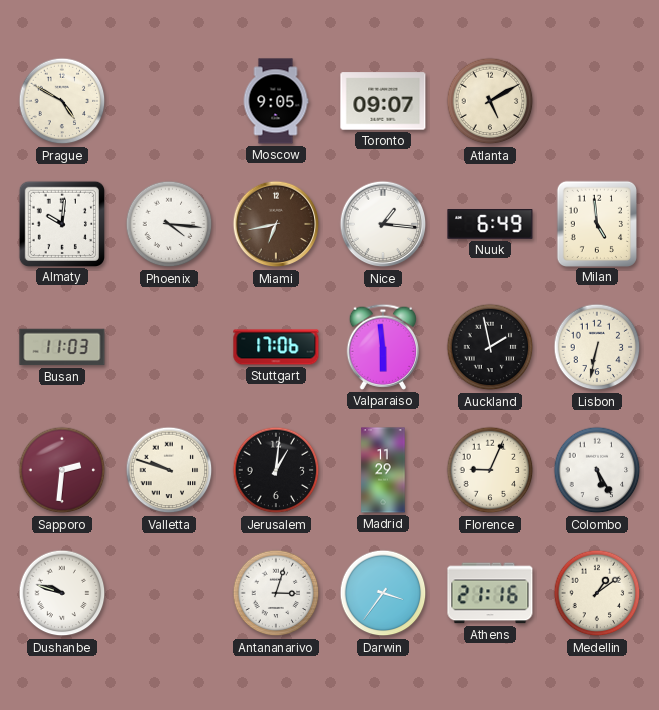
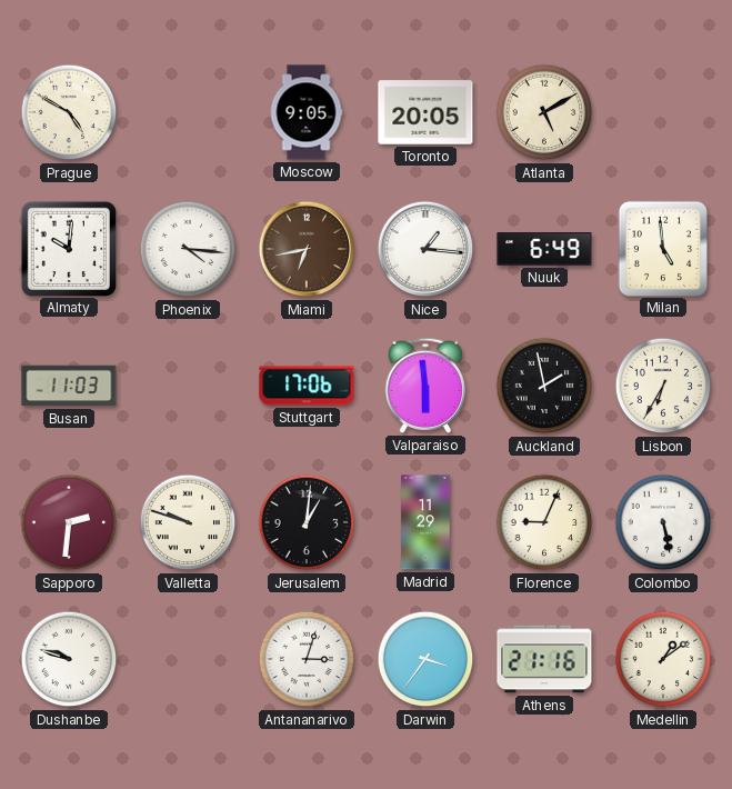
Toronto: 09:07 -> 20:05
Lisbon: 6:32 -> 6:35
Colombo: 5:25 -> 5:28
